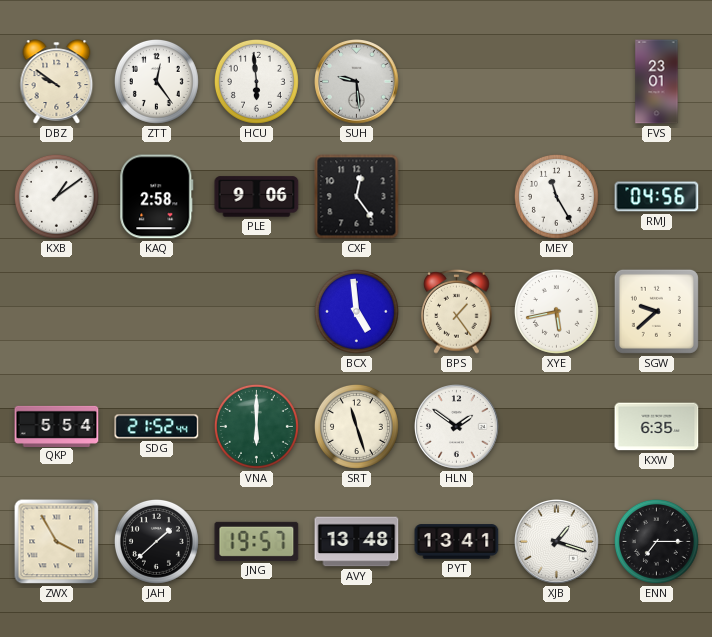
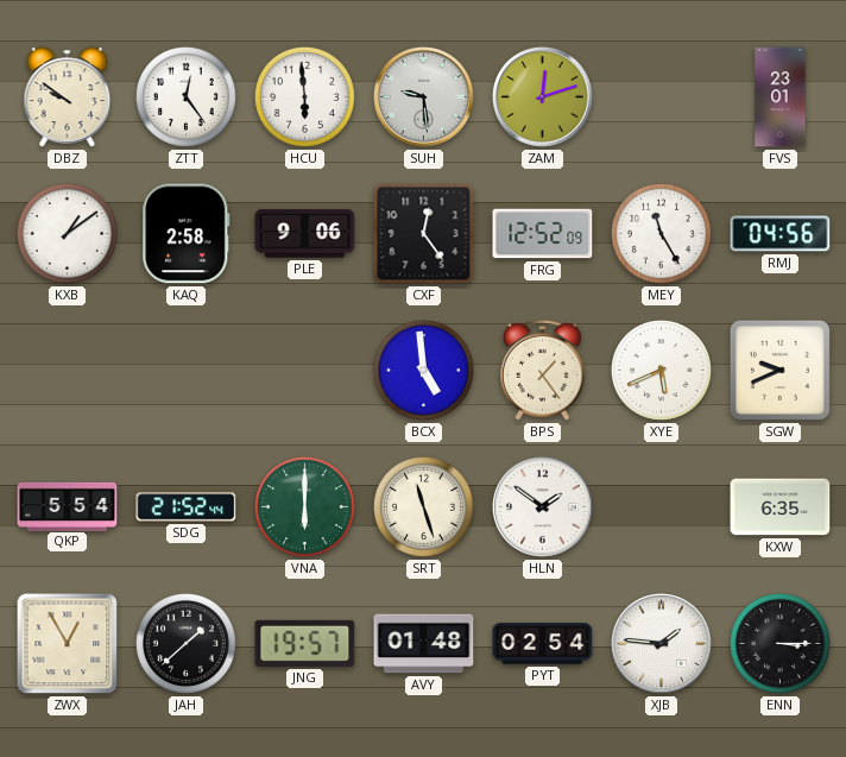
ZAM: none -> 12:12
FRG: none -> 12:52
XYE: 5:43 -> 5:41
SGW: 9:38 -> 9:41
ZWX: 3:55 -> 12:55
AVY: 13:48 -> 01:48
PYT: 13:41 -> 02:54
XJB: 1:18 -> 1:46
ENN: 7:15 -> 3:15
